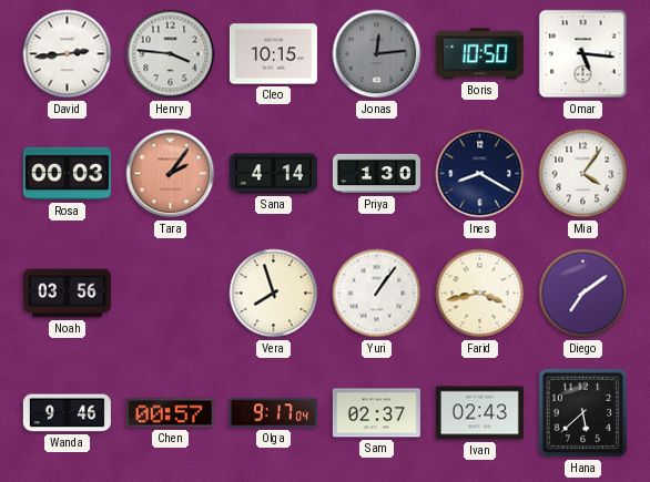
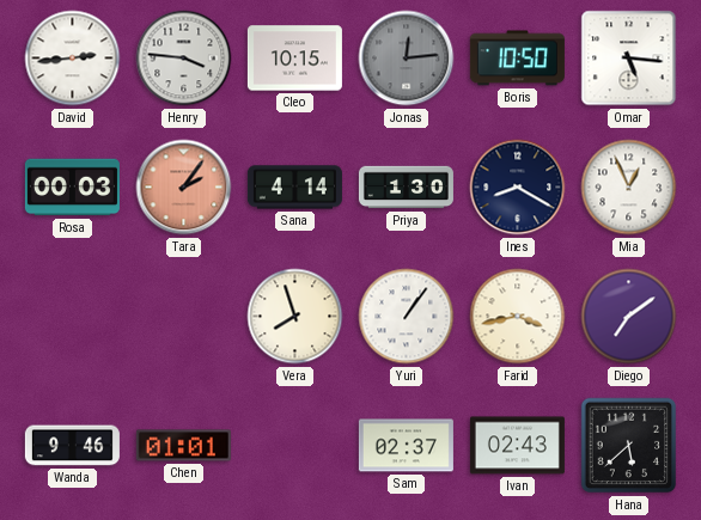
Mia: 4:06 -> 12:56
Noah: 03:56 -> none
Chen: 00:57 -> 01:01
Olga: 9:17 -> none
